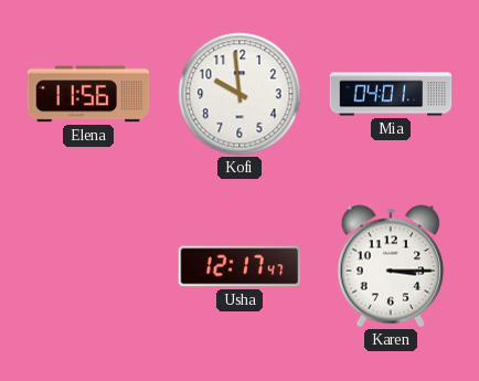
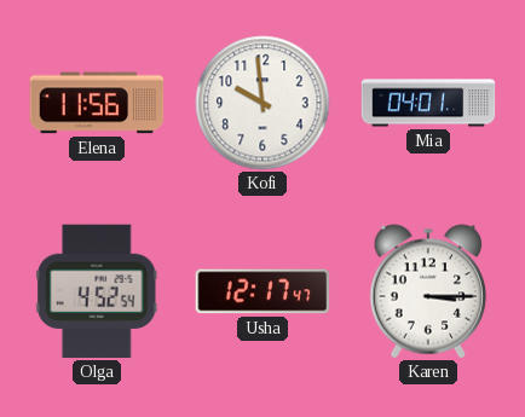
Olga: none -> 4:52
